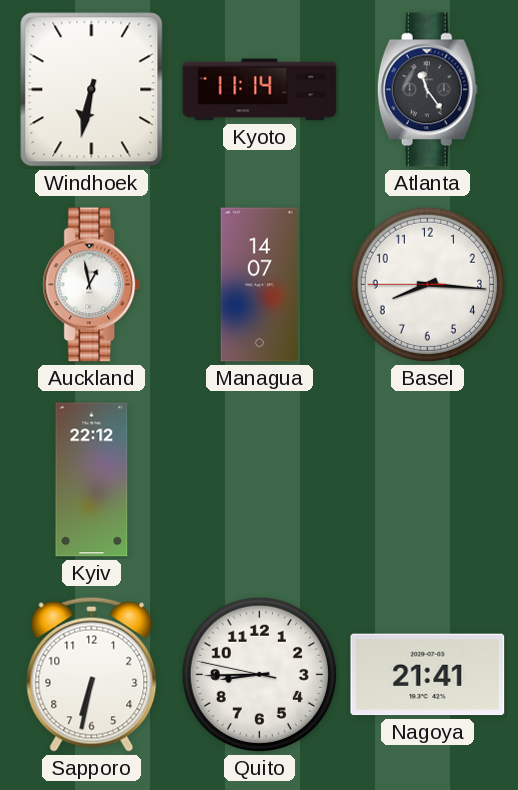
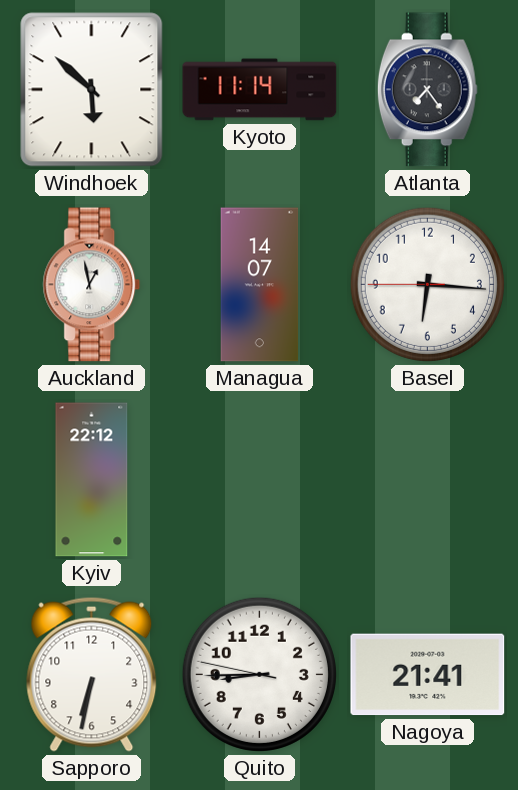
Windhoek: 6:32 -> 5:52
Atlanta: 11:24 -> 7:24
Basel: 8:15 -> 6:15
